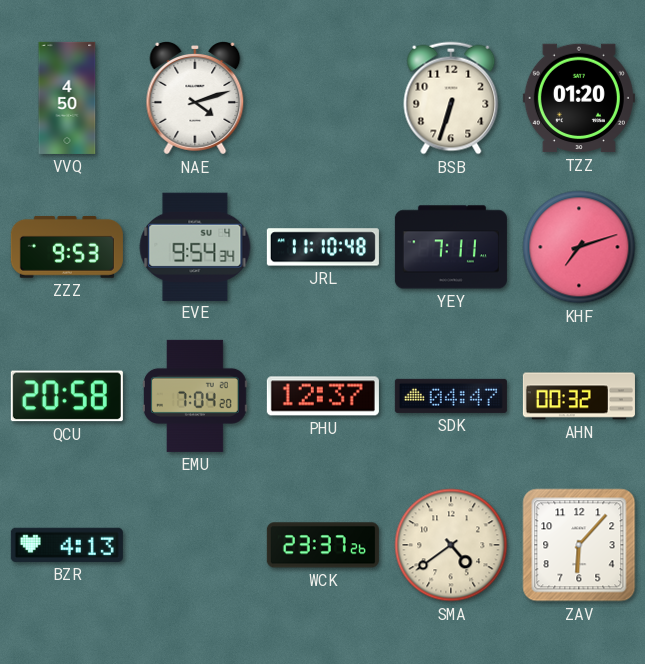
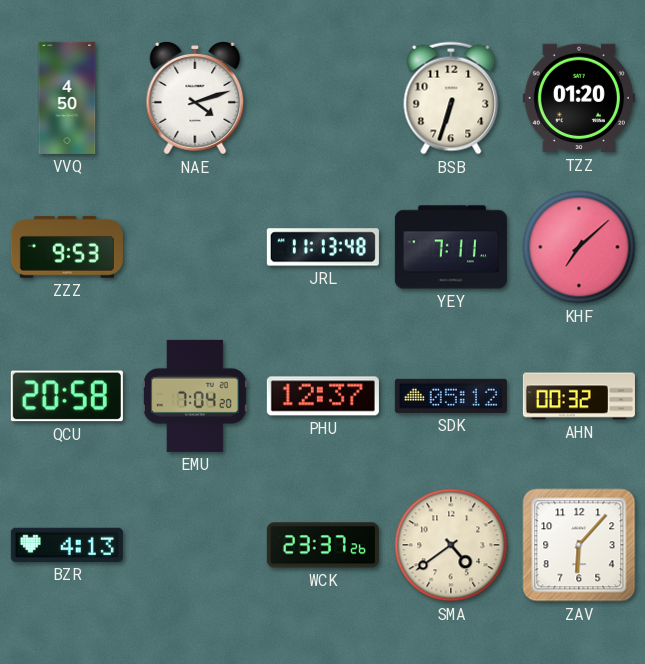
EVE: 9:54 -> none
JRL: 11:10 -> 11:13
KHF: 7:12 -> 7:08
SDK: 04:47 -> 05:12
